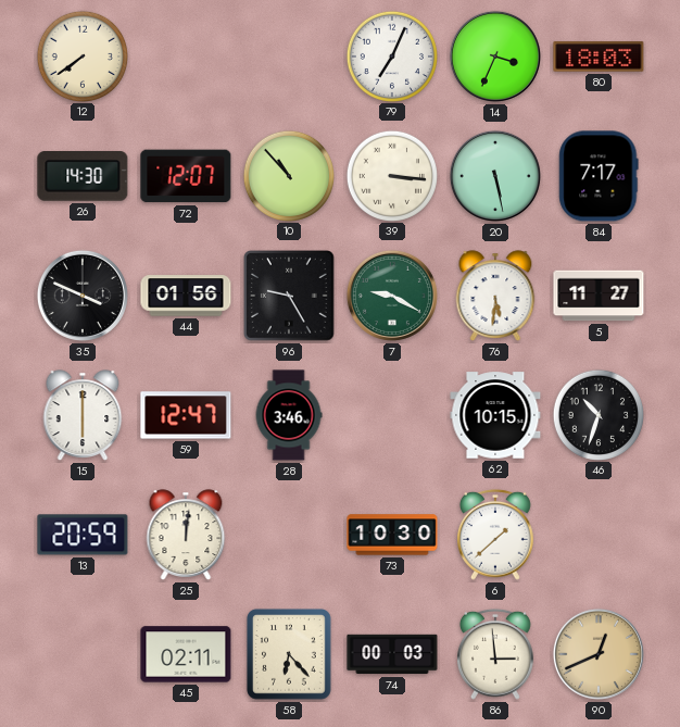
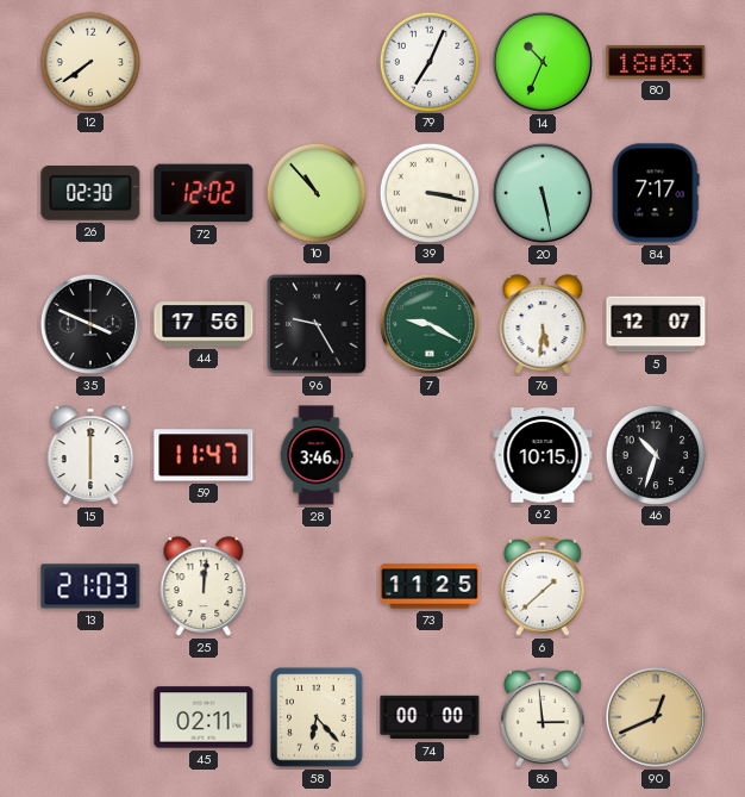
14: 3:34 -> 10:34
26: 14:30 -> 02:30
72: 12:07 -> 12:02
39: 3:16 -> 3:17
44: 01:56 -> 17:56
5: 11:27 -> 12:07
59: 12:47 -> 11:47
13: 20:59 -> 21:03
73: 10:30 -> 11:25
74: 00:03 -> 00:00
